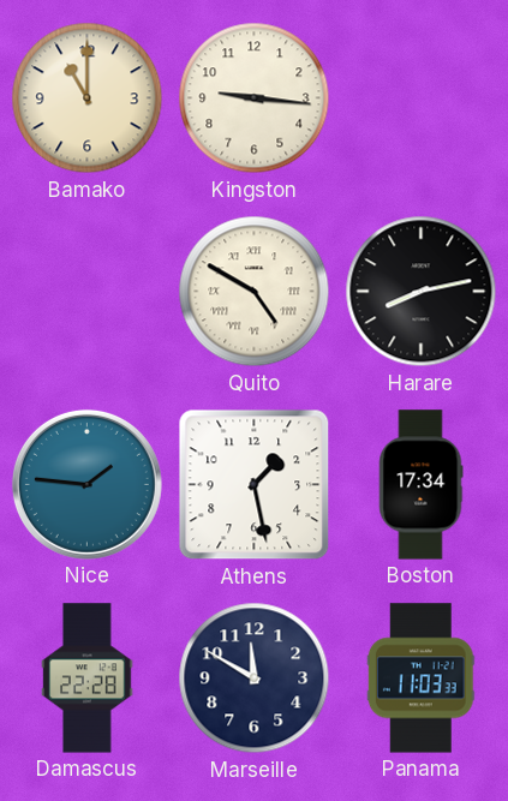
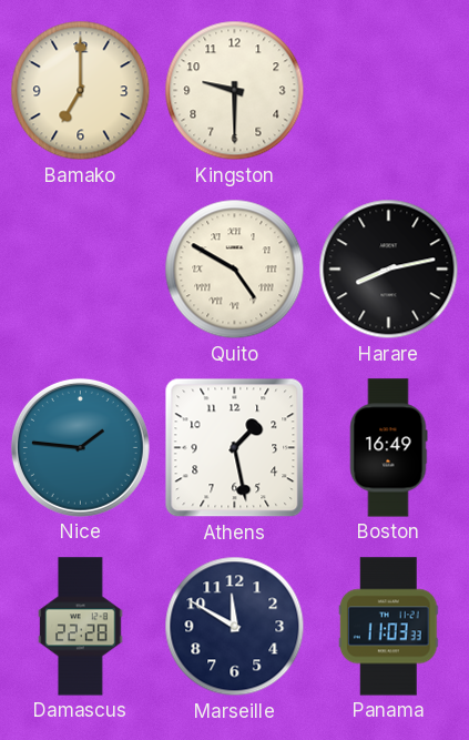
Bamako: 11:00 -> 7:00
Kingston: 9:16 -> 9:30
Boston: 17:34 -> 16:49
